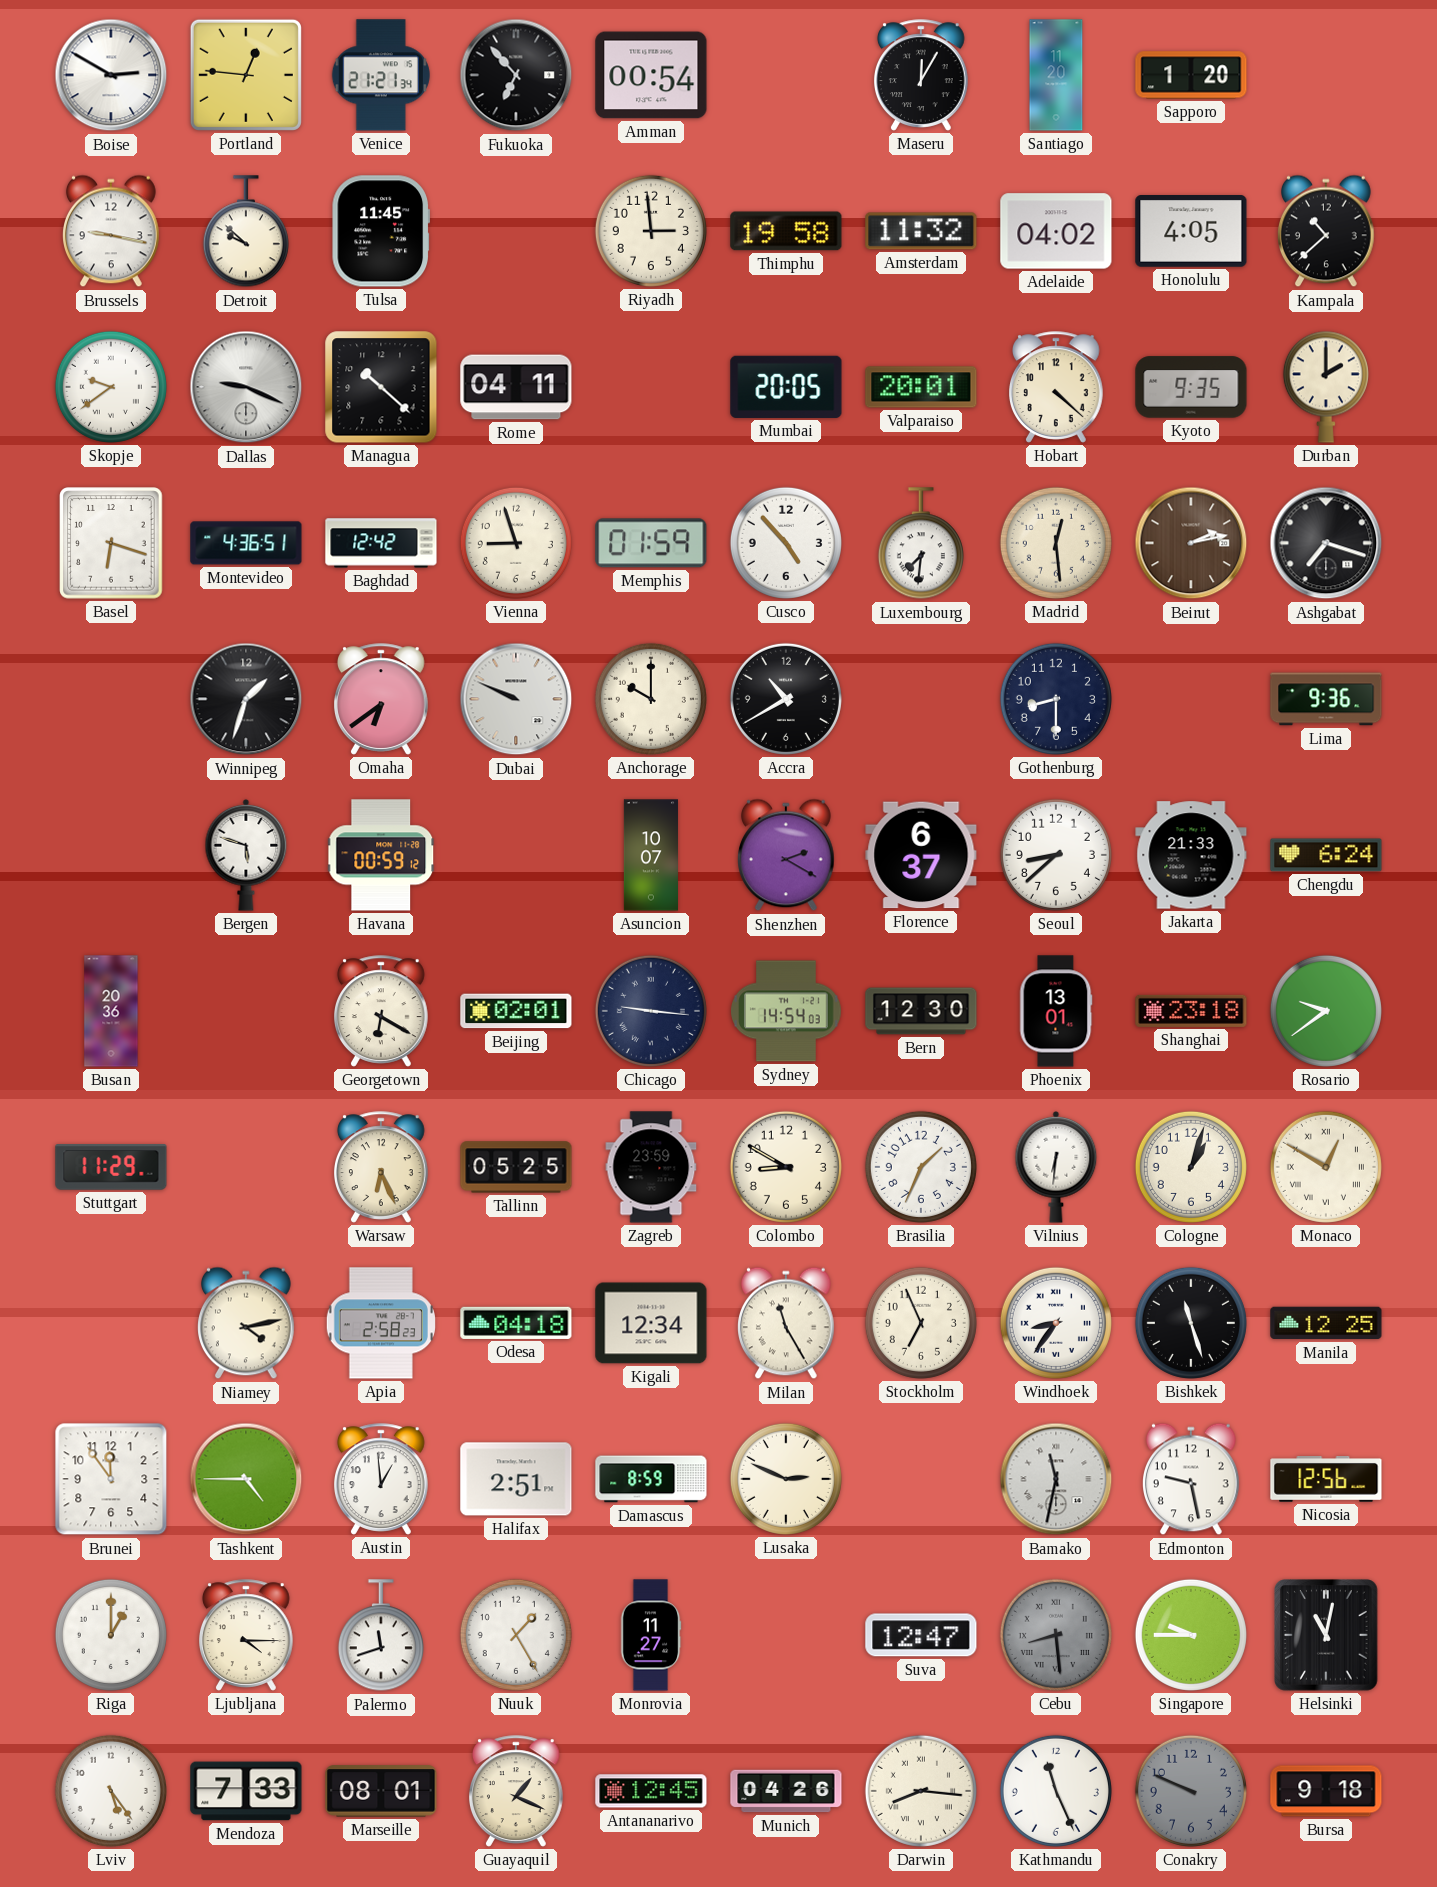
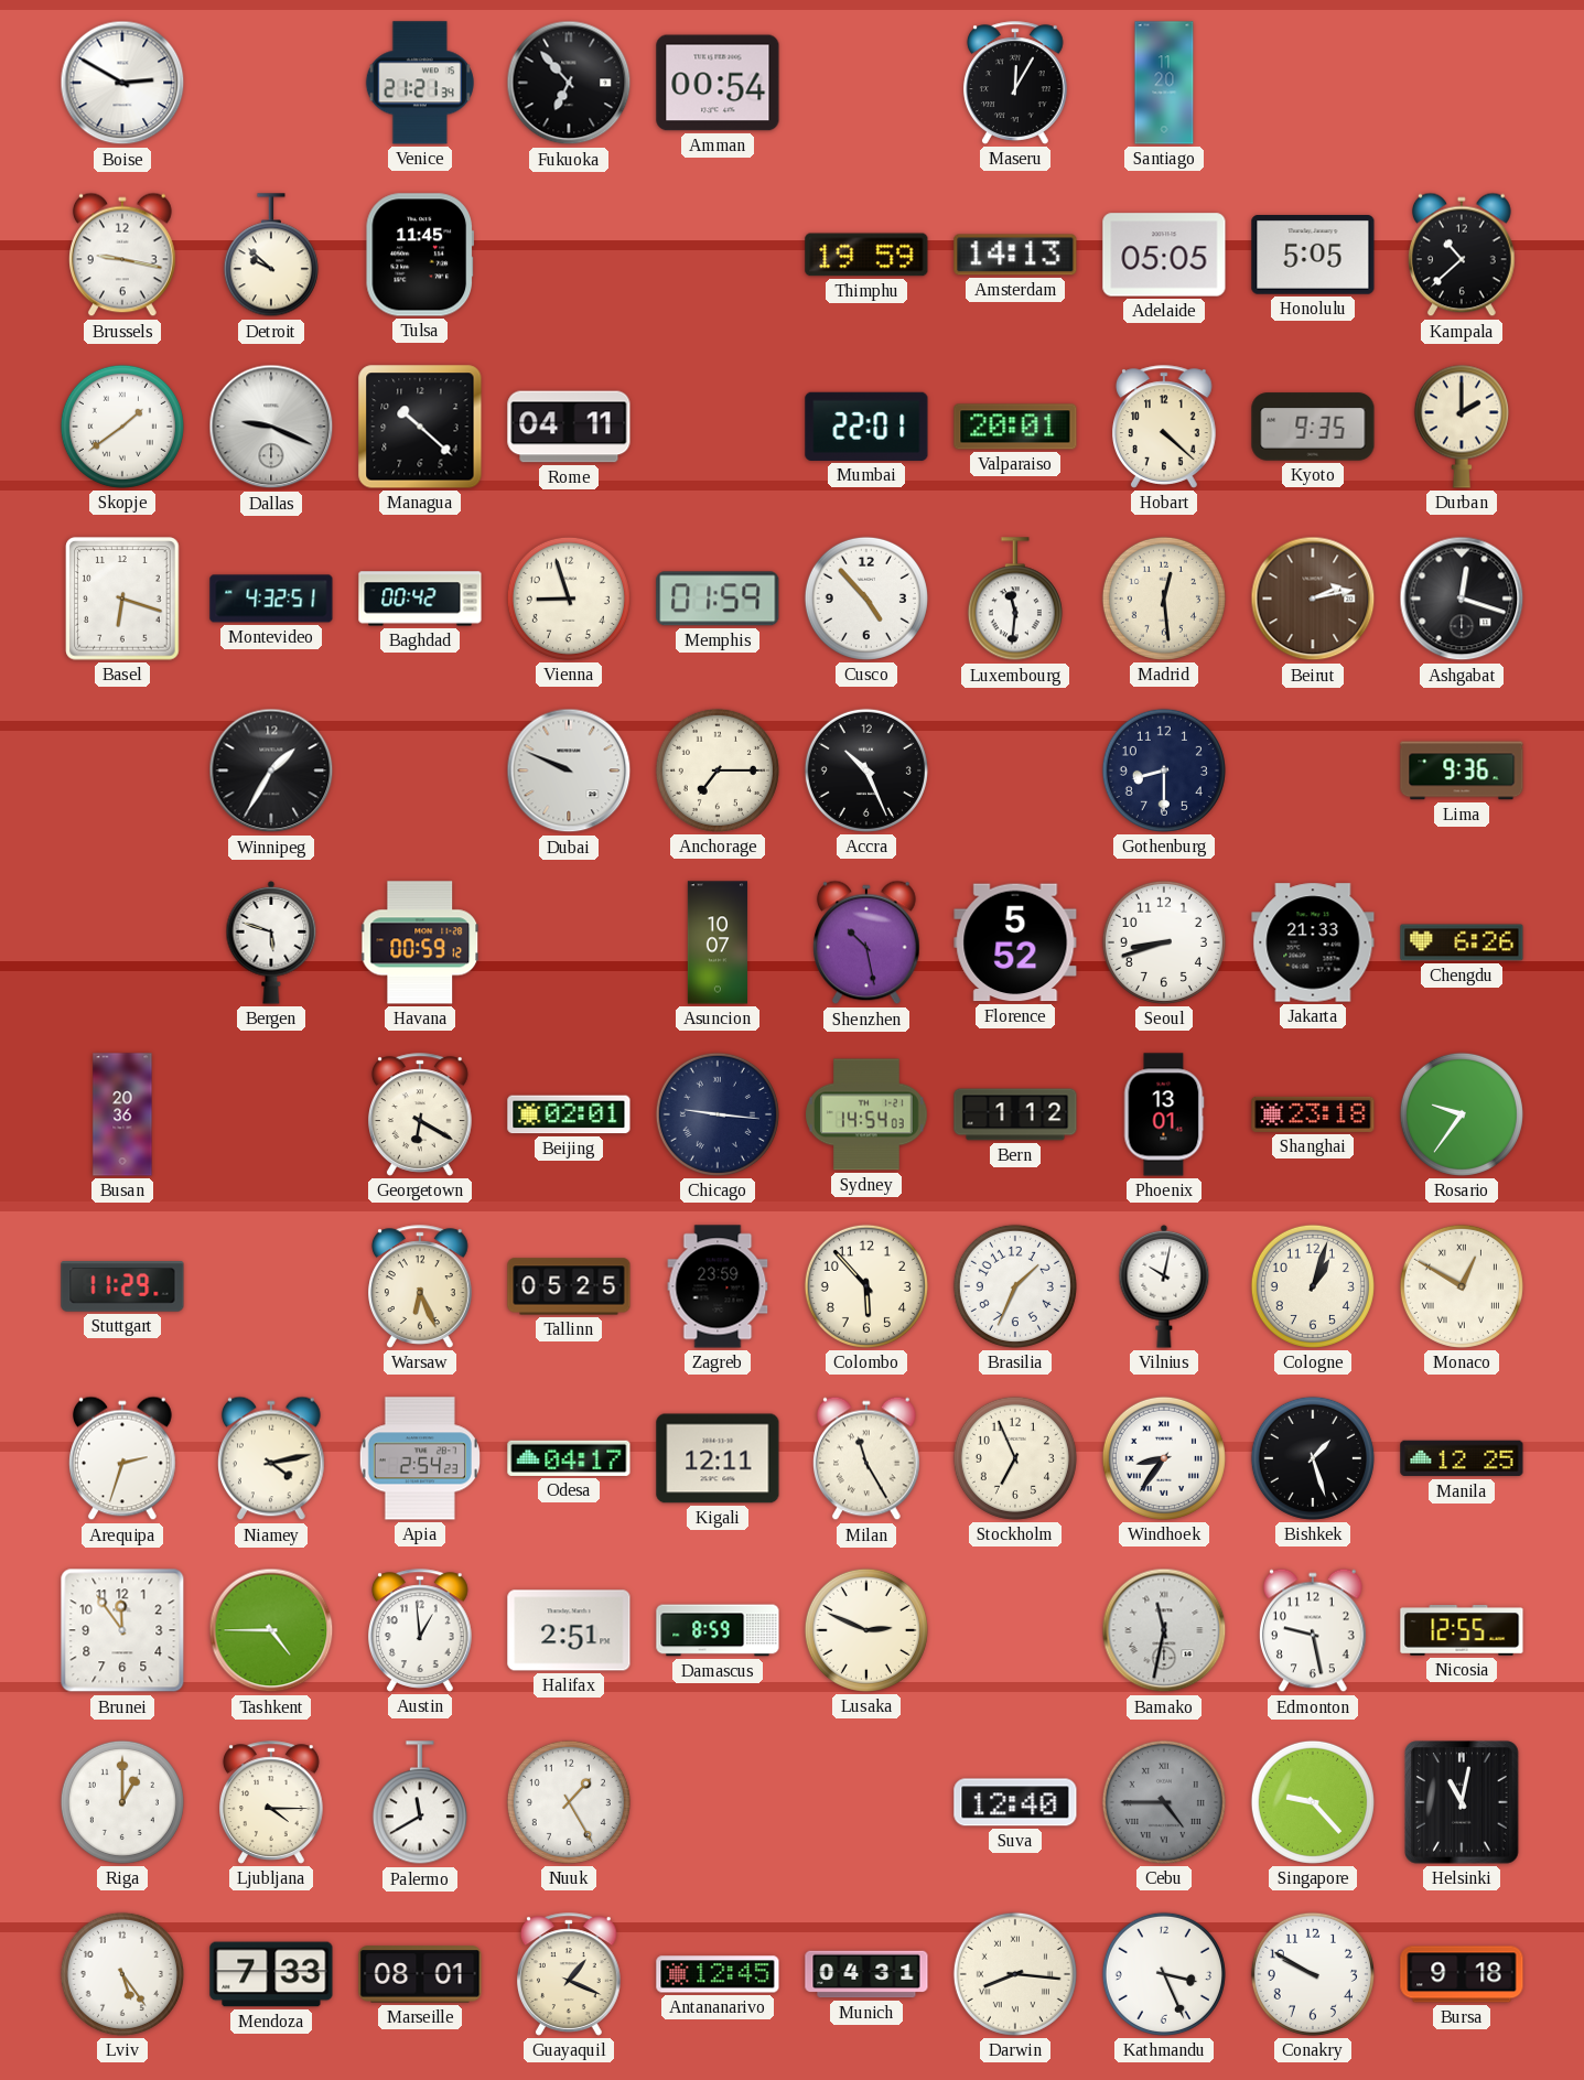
Portland: 12:46 -> none
Sapporo: 1:20 -> none
Riyadh: 2:59 -> none
Thimphu: 19:58 -> 19:59
Amsterdam: 11:32 -> 14:13
Adelaide: 04:02 -> 05:05
Honolulu: 4:05 -> 5:05
Skopje: 9:39 -> 1:39
Mumbai: 20:05 -> 22:01
Montevideo: 4:36 -> 4:32
Baghdad: 12:42 -> 00:42
Luxembourg: 7:31 -> 11:31
Ashgabat: 7:18 -> 12:18
Winnipeg: 1:33 -> 1:35
Omaha: 6:39 -> none
Anchorage: 10:00 -> 7:15
Accra: 10:40 -> 10:26
Shenzhen: 2:20 -> 10:28
Florence: 6:37 -> 5:52
Seoul: 8:38 -> 8:42
Chengdu: 6:24 -> 6:26
Bern: 12:30 -> 1:12
Rosario: 9:39 -> 9:36
Colombo: 8:50 -> 5:53
Vilnius: 6:31 -> 10:02
Arequipa: none -> 2:33
Apia: 2:58 -> 2:54
Odesa: 04:18 -> 04:17
Kigali: 12:34 -> 12:11
Bishkek: 11:27 -> 1:27
Nicosia: 12:56 -> 12:55
Palermo: 11:42 -> 11:40
Monrovia: 11:27 -> none
Suva: 12:47 -> 12:40
Cebu: 8:29 -> 4:45
Singapore: 9:45 -> 9:23
Munich: 04:26 -> 04:31
Kathmandu: 11:26 -> 3:26
Conakry: 9:49 -> 9:50
Conakry dial: grey -> white
